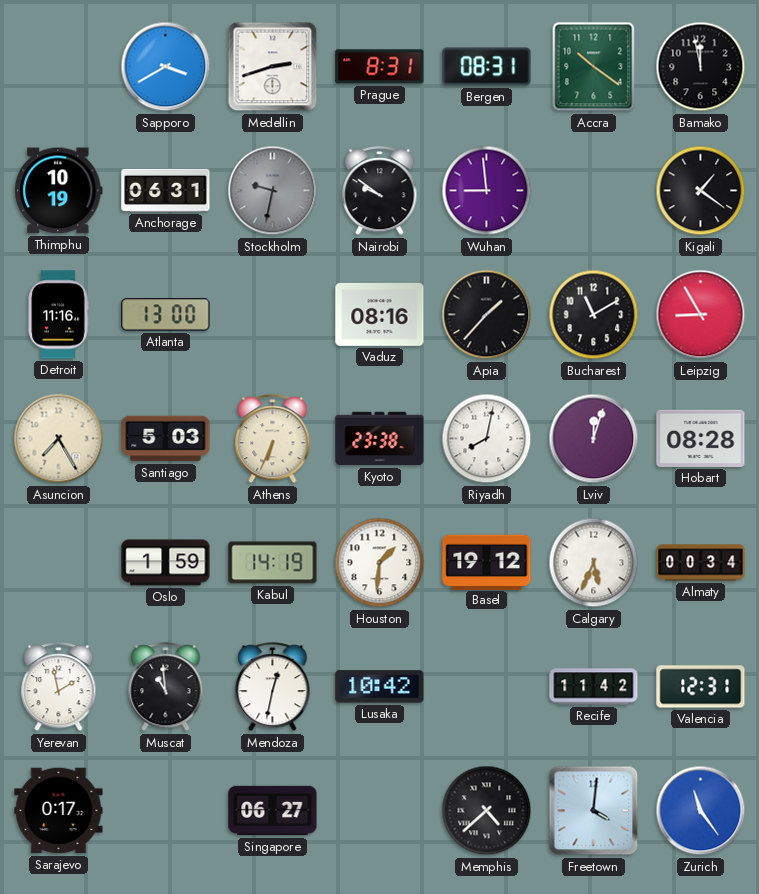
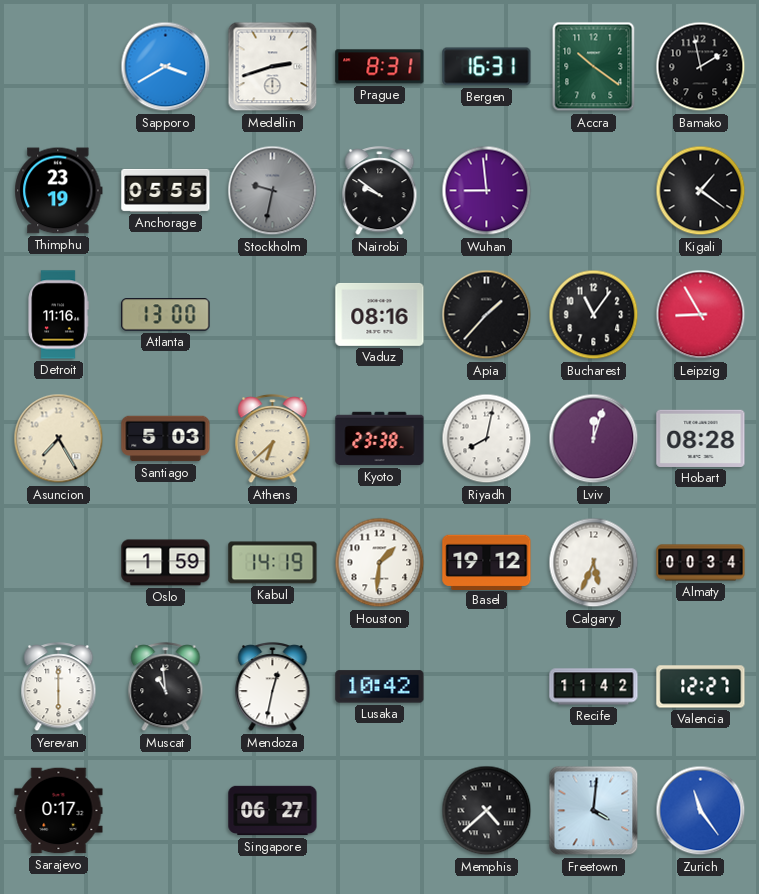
Bergen: 08:31 -> 16:31
Bamako: 11:58 -> 1:58
Thimphu: 10:19 -> 23:19
Anchorage: 06:31 -> 05:55
Bucharest: 11:10 -> 11:06
Athens: 6:34 -> 6:38
Yerevan: 1:58 -> 6:00
Valencia: 12:31 -> 12:27
